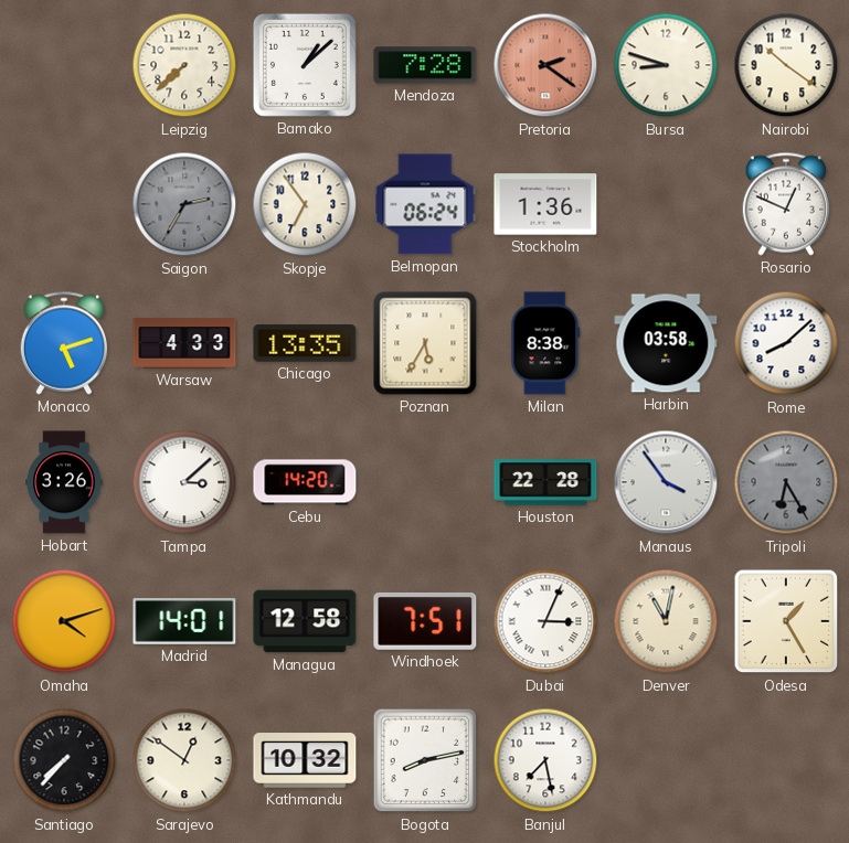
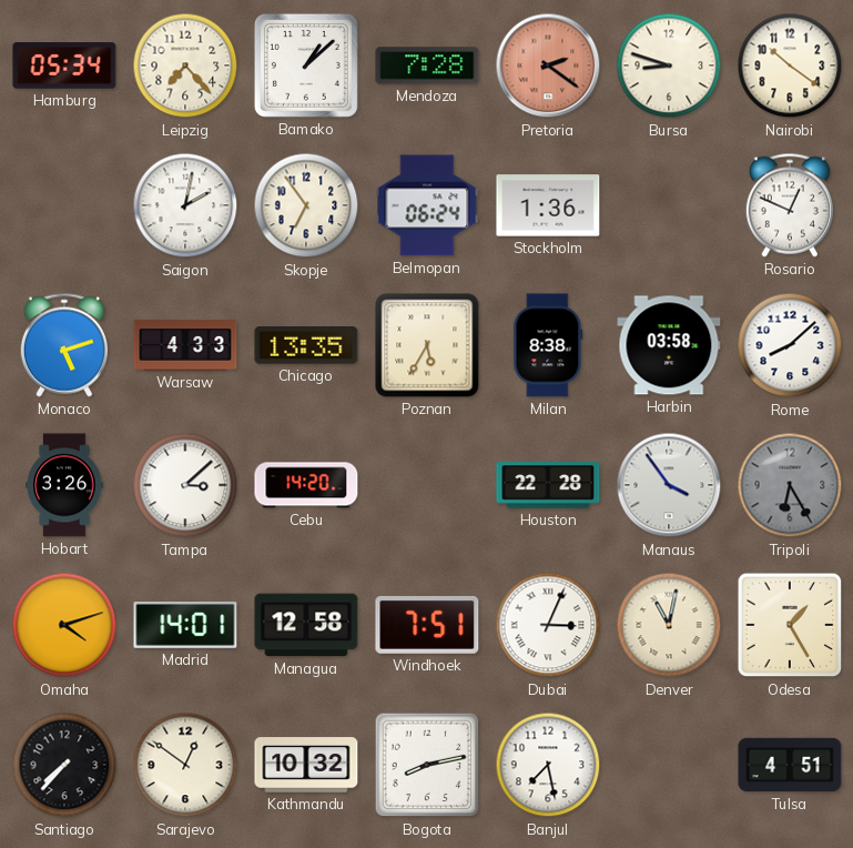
Hamburg: none -> 05:34
Leipzig: 7:38 -> 7:23
Saigon: 2:35 -> 2:02
Saigon dial: grey -> white
Tulsa: none -> 4:51
